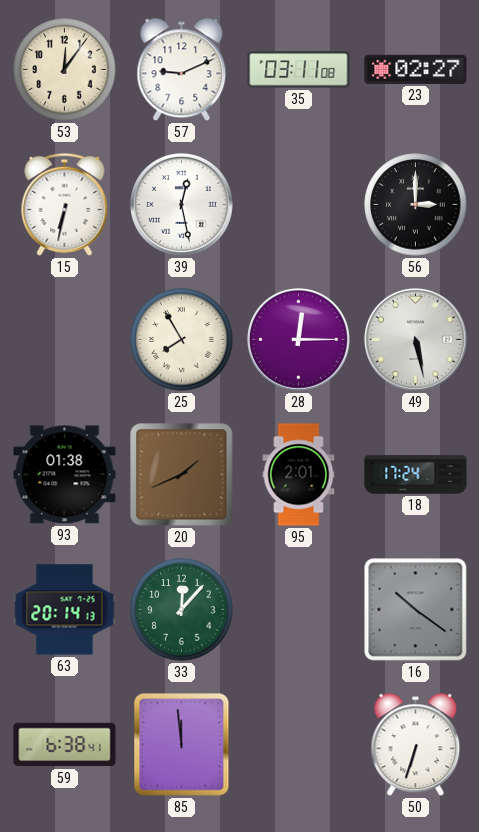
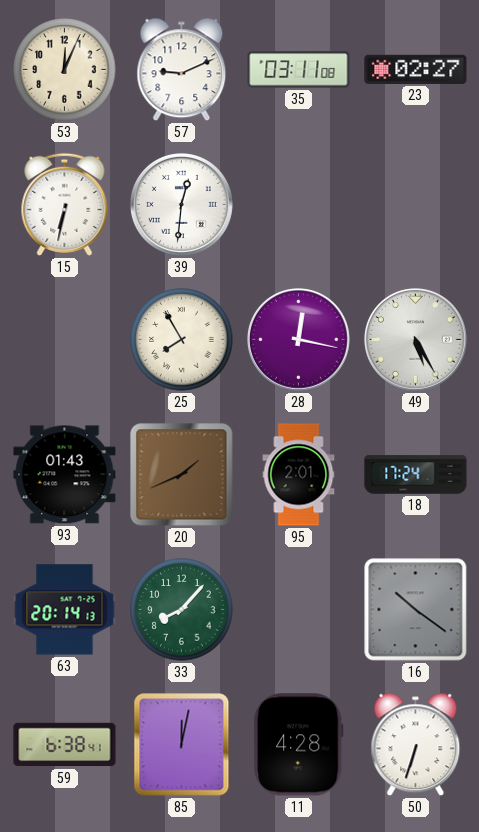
53: 12:06 -> 12:04
39: 12:28 -> 12:31
56: 3:00 -> none
28: 12:15 -> 12:17
49: 5:28 -> 5:25
93: 01:38 -> 01:43
33: 12:07 -> 8:07
85: 11:59 -> 12:02
11: none -> 4:28
